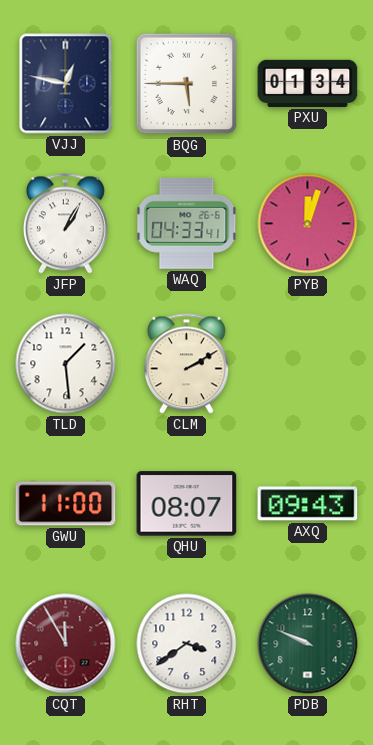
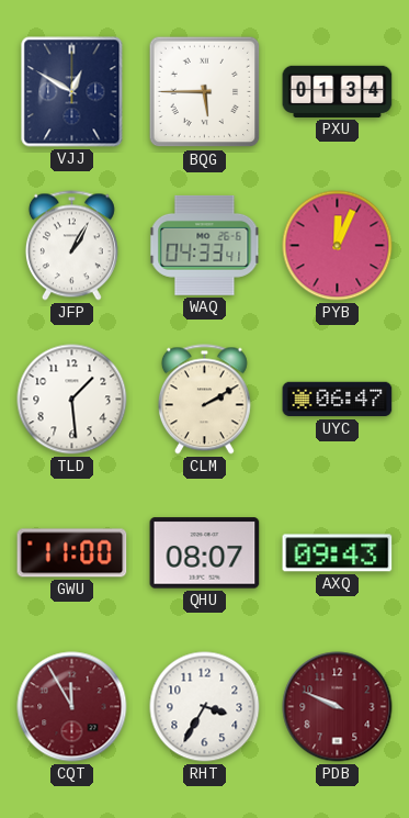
VJJ: 12:47 -> 12:50
PYB: 12:03 -> 12:04
UYC: none -> 06:47
RHT: 3:39 -> 3:35
PDB dial: green -> burgundy
